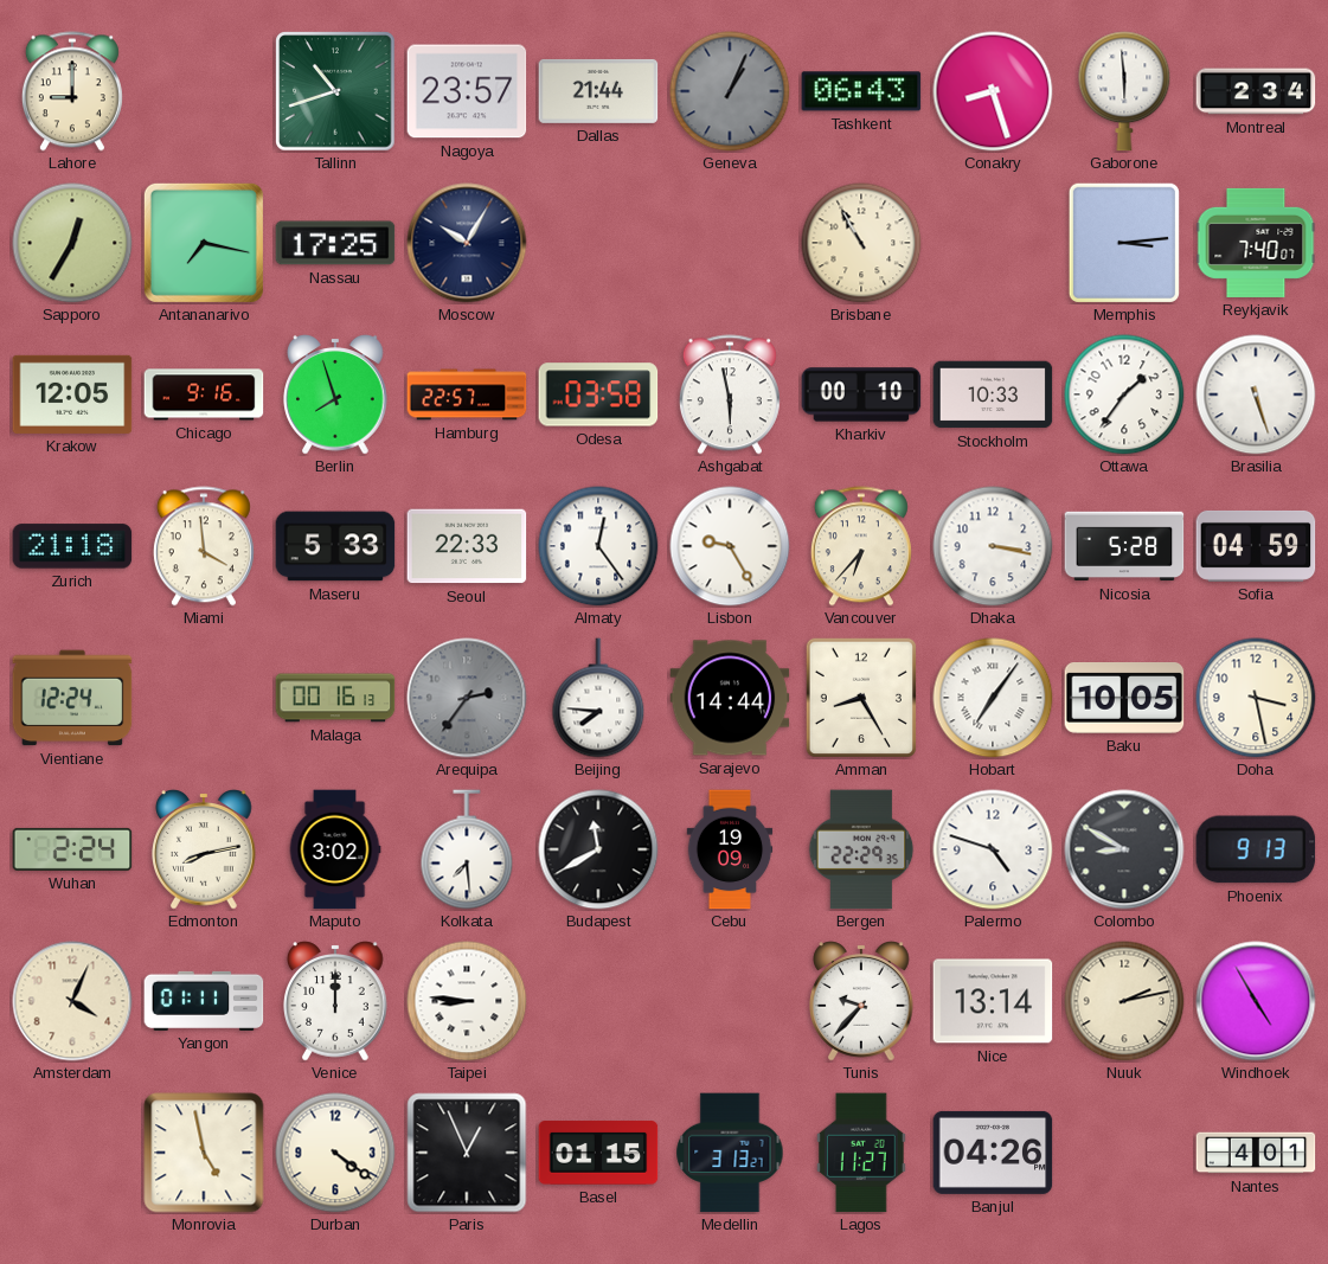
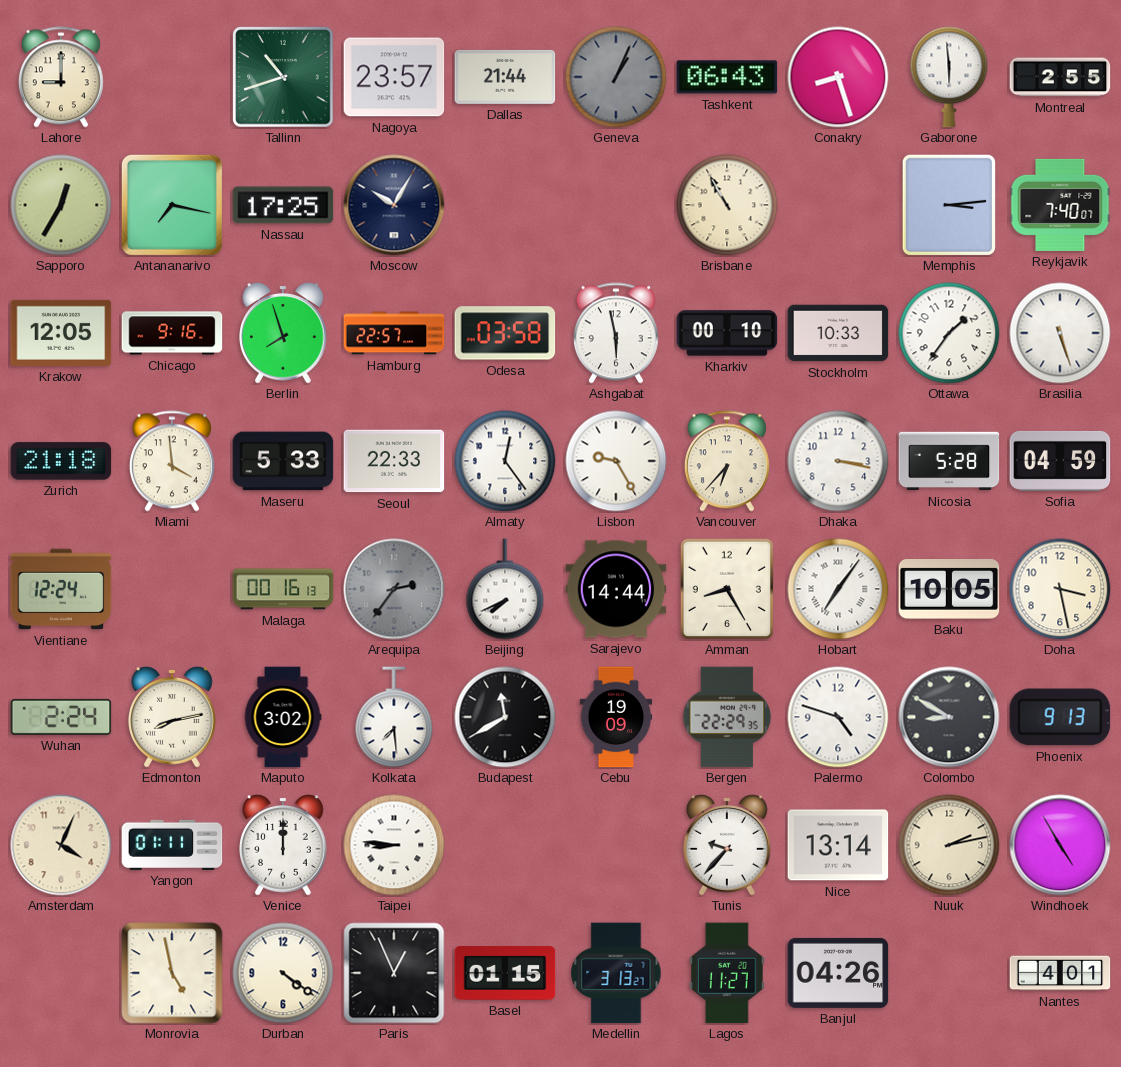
Montreal: 2:34 -> 2:55
Beijing: 7:46 -> 7:41
